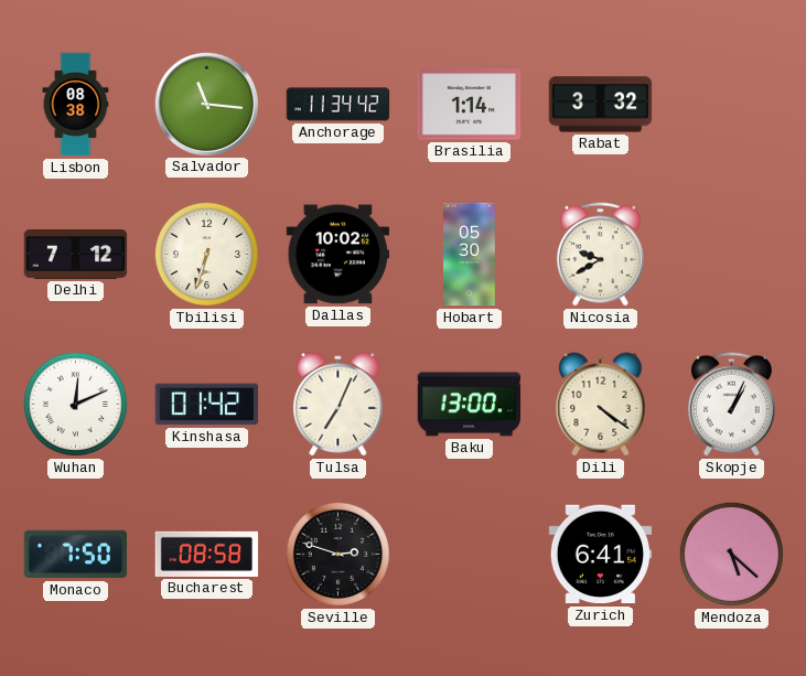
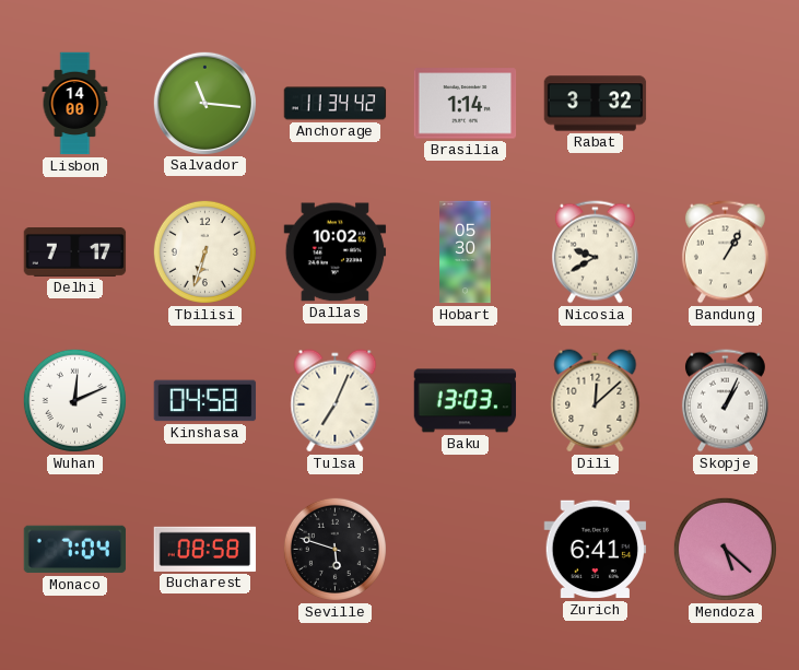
Lisbon: 08:38 -> 14:00
Delhi: 7:12 -> 7:17
Bandung: none -> 1:05
Kinshasa: 01:42 -> 04:58
Baku: 13:00 -> 13:03
Dili: 4:21 -> 12:08
Monaco: 7:50 -> 7:04
Seville: 2:48 -> 5:48
